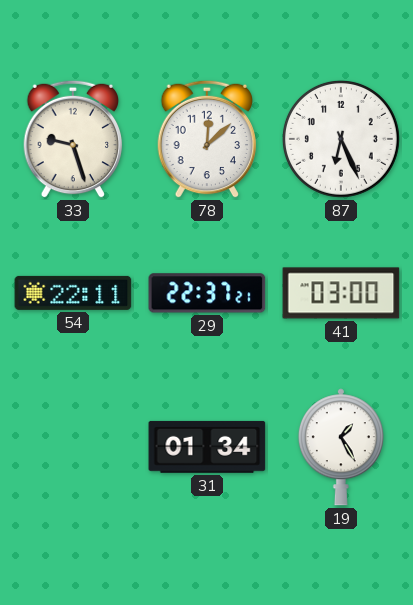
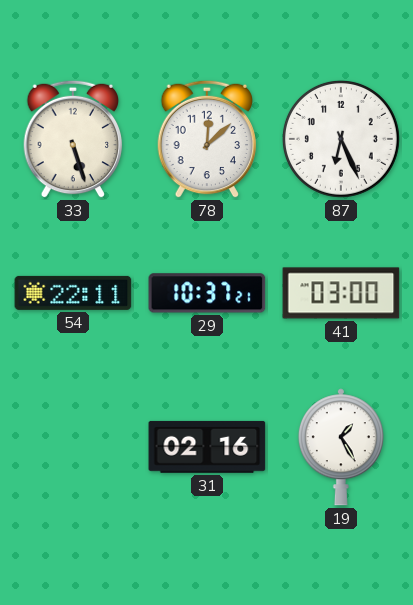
33: 9:27 -> 5:27
29: 22:37 -> 10:37
31: 01:34 -> 02:16
